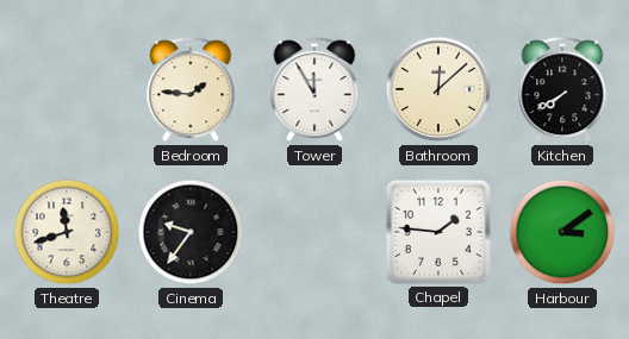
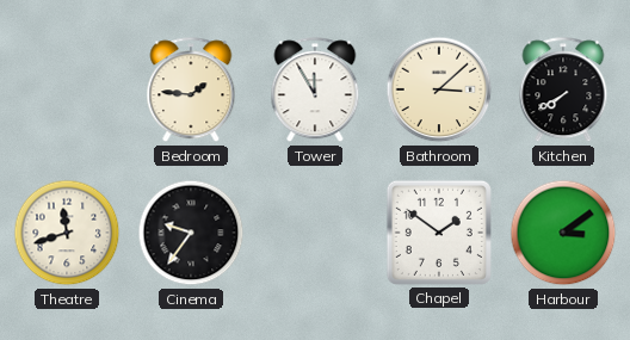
Bathroom: 12:08 -> 3:08
Chapel: 1:46 -> 1:51
